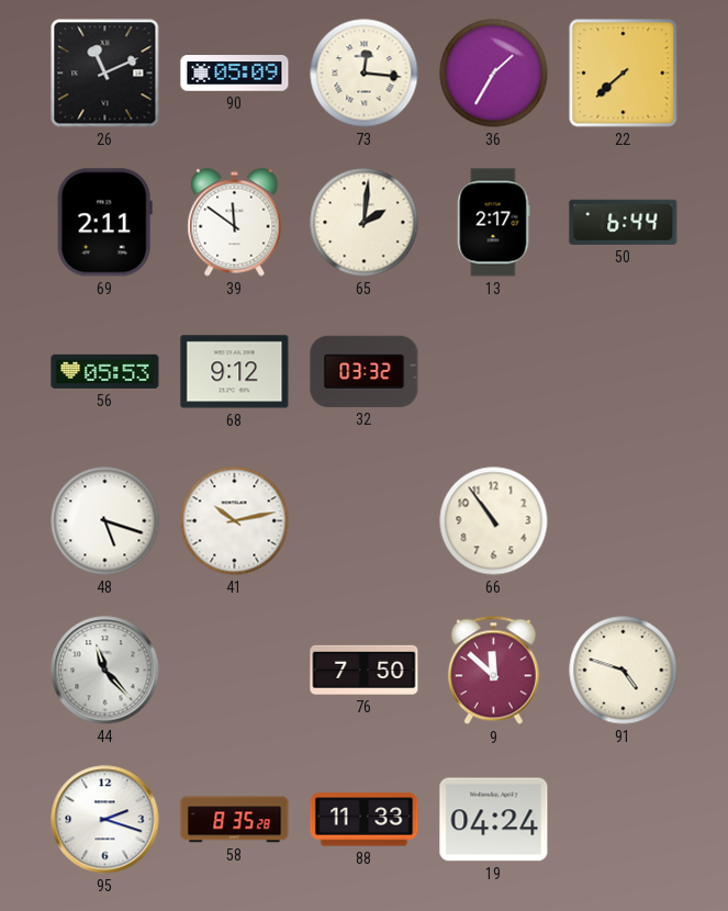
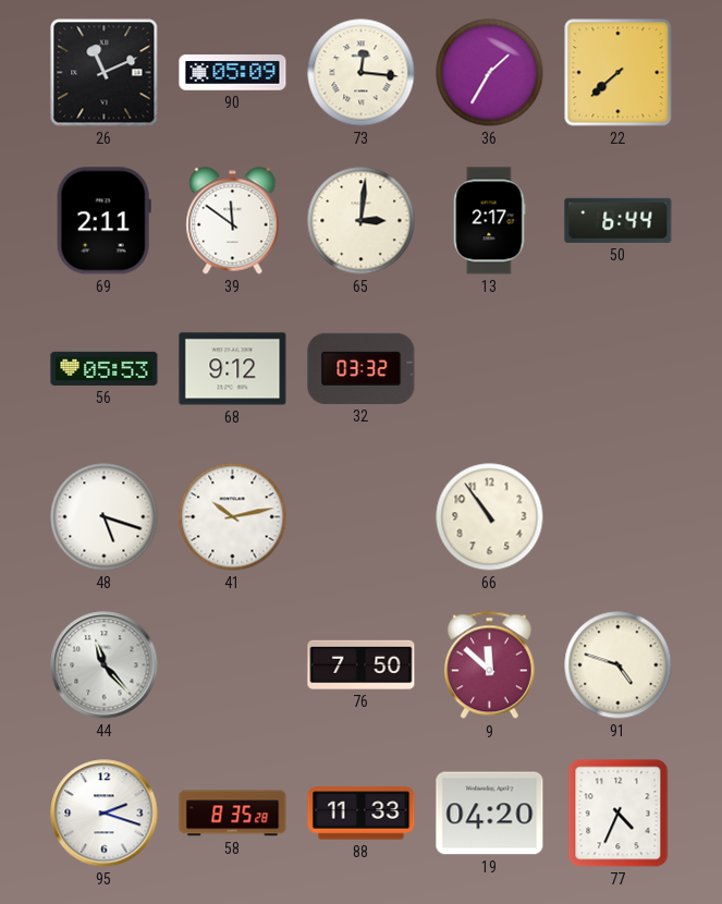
65: 2:01 -> 3:01
19: 04:24 -> 04:20
77: none -> 4:34
